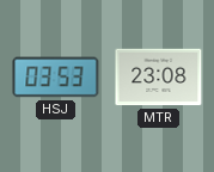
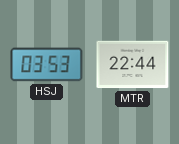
MTR: 23:08 -> 22:44
